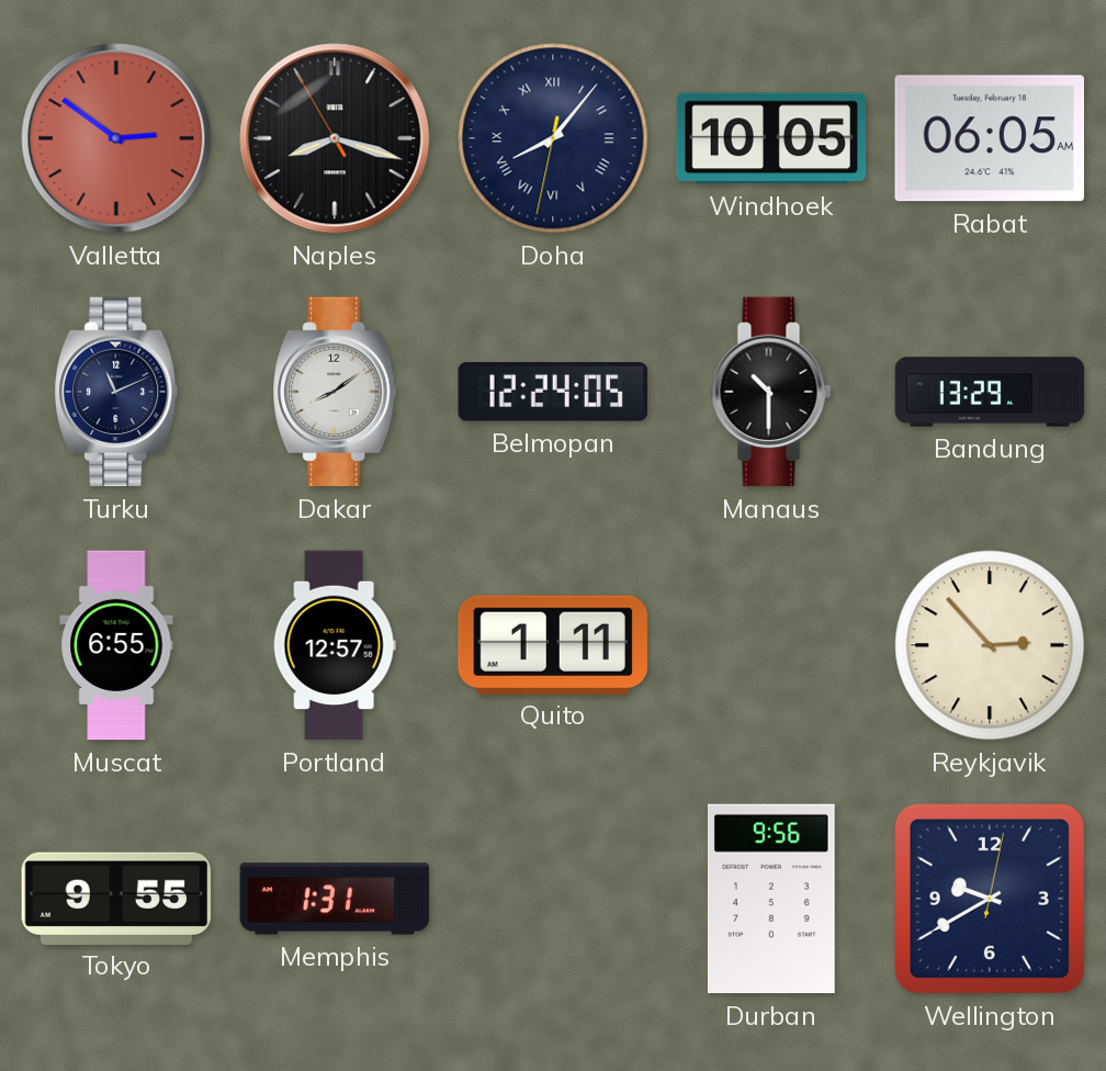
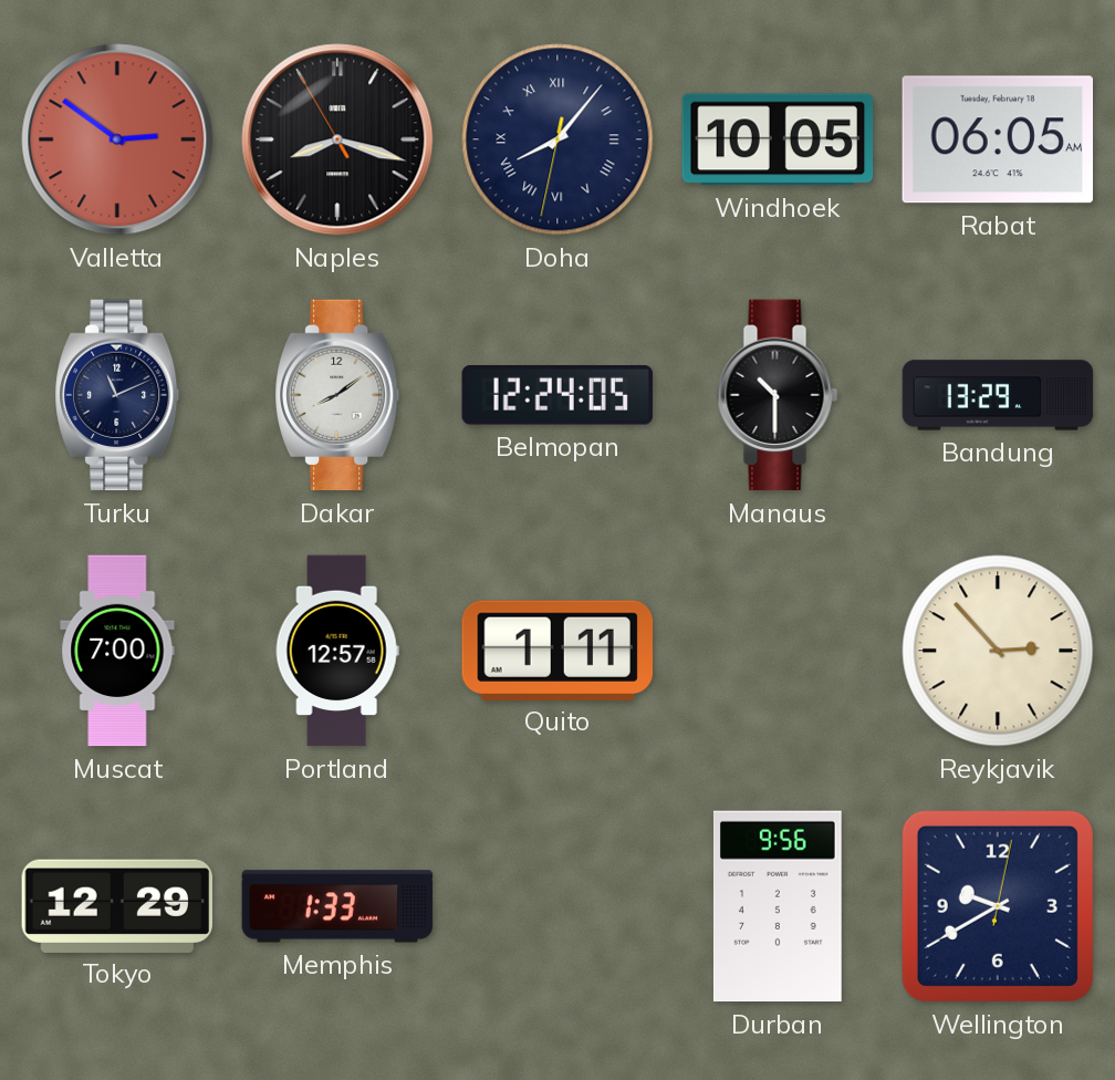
Muscat: 6:55 -> 7:00
Tokyo: 9:55 -> 12:29
Memphis: 1:31 -> 1:33
